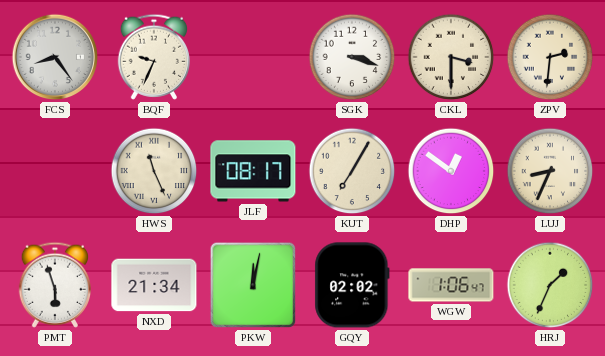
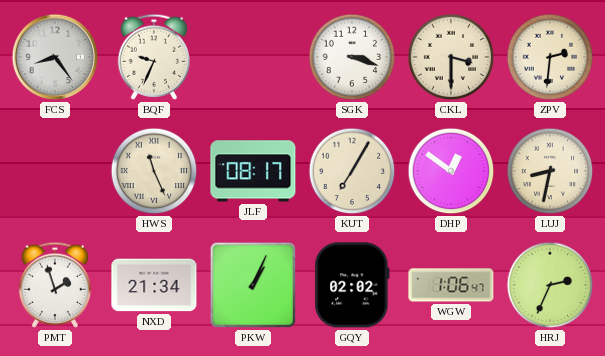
LUJ: 8:34 -> 8:32
PMT: 5:57 -> 1:57
PKW: 12:02 -> 1:04
HRJ: 1:34 -> 2:34
